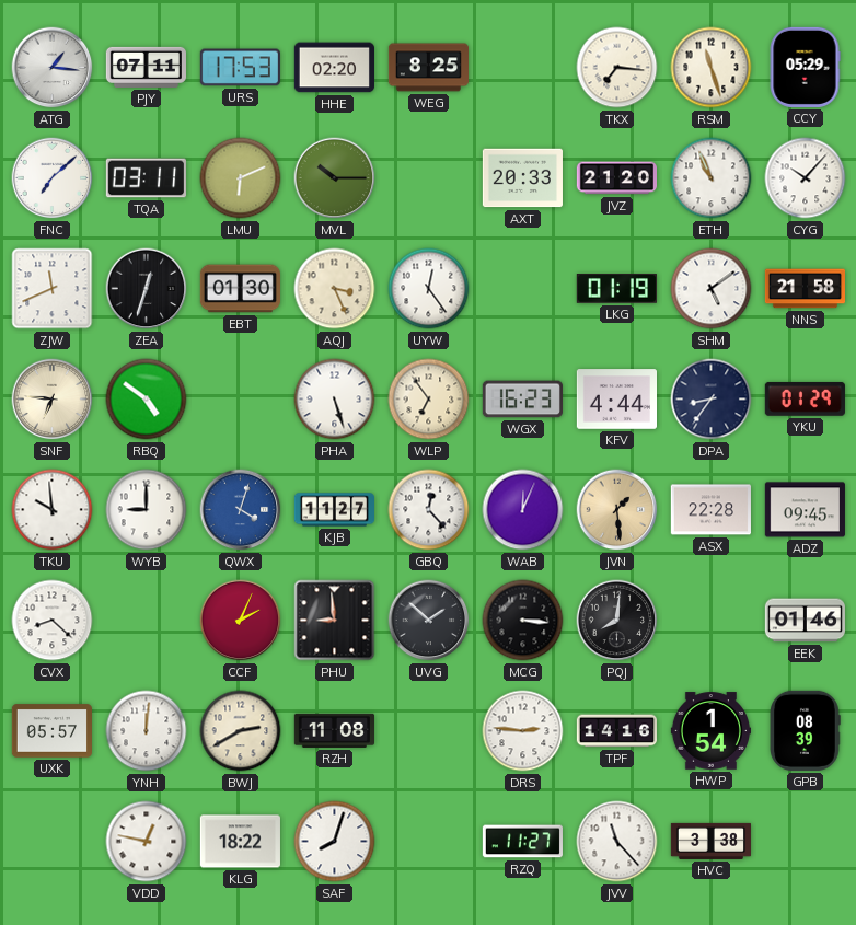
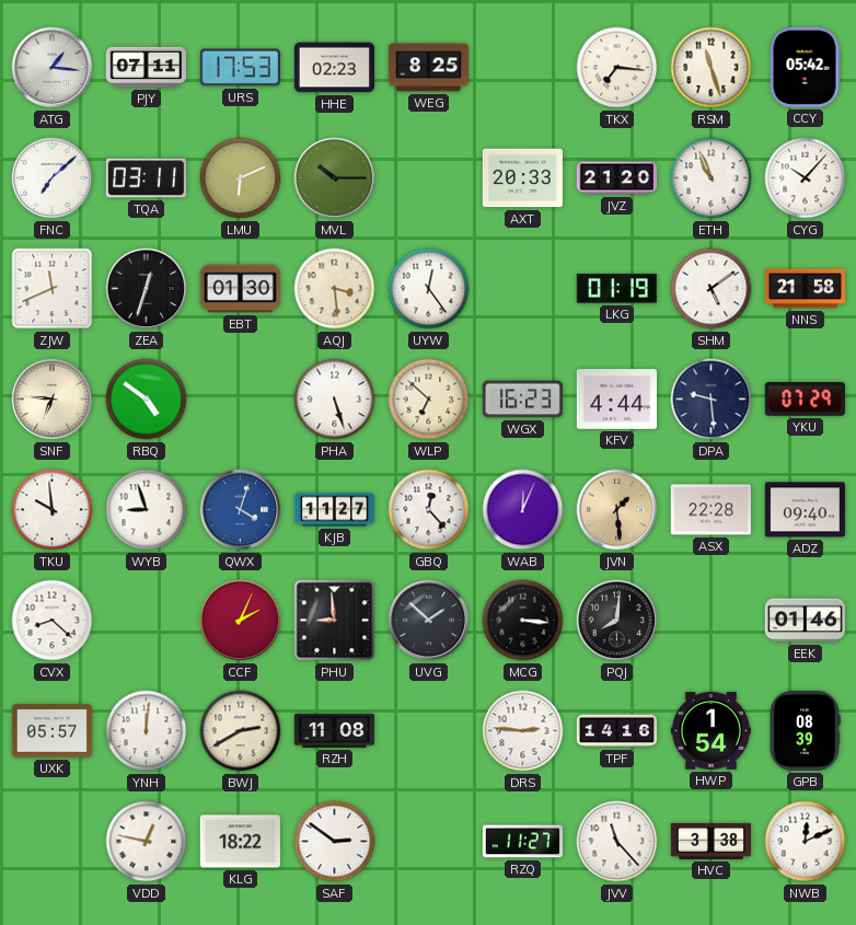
HHE: 02:20 -> 02:23
CCY: 05:29 -> 05:42
AQJ: 3:26 -> 3:29
WLP: 6:54 -> 6:52
DPA: 8:36 -> 9:29
YKU: 01:29 -> 07:29
WYB: 9:00 -> 8:57
ADZ: 09:45 -> 09:40
SAF: 8:03 -> 2:51
NWB: none -> 12:11
